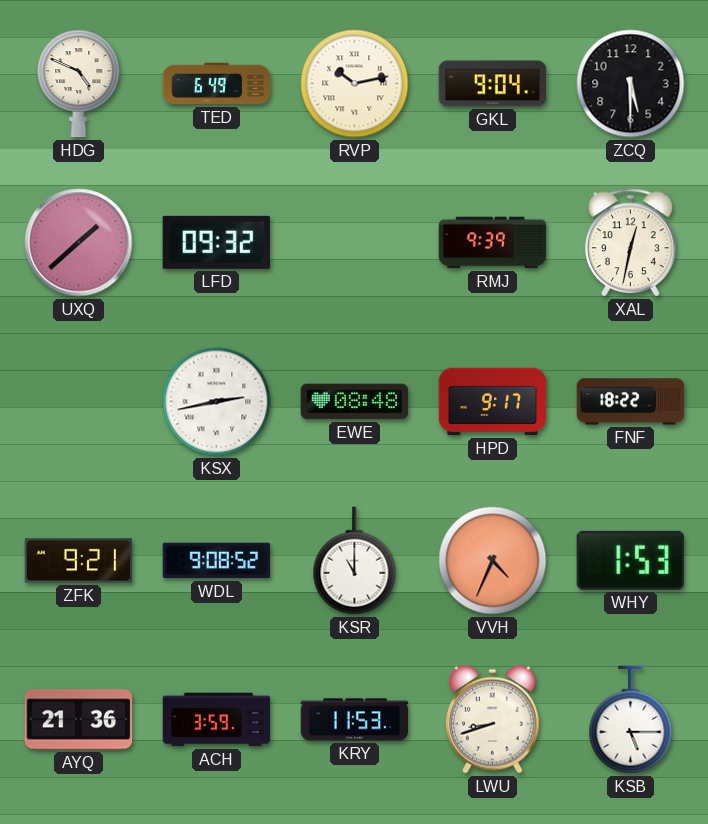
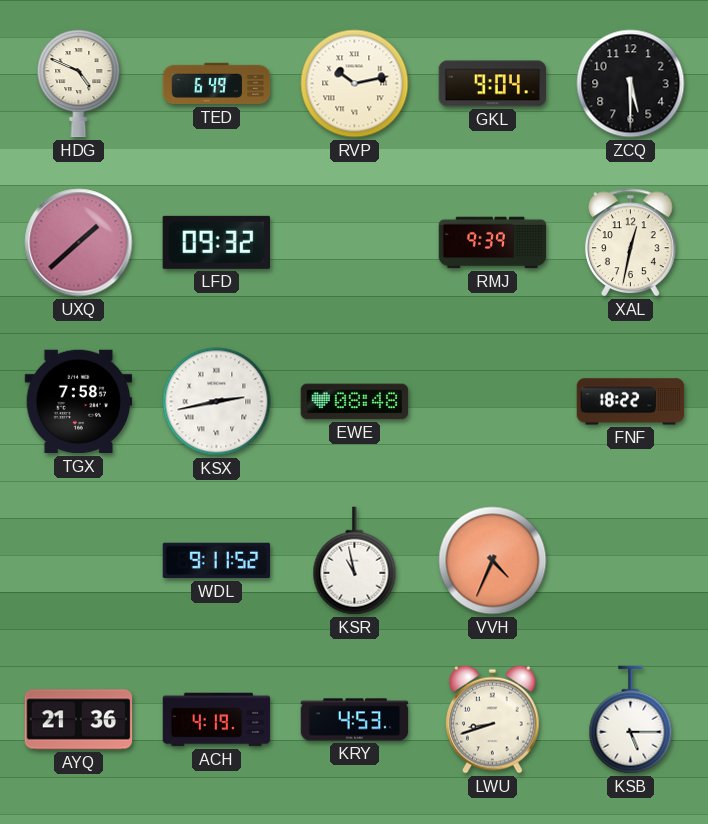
TGX: none -> 7:58
HPD: 9:17 -> none
ZFK: 9:21 -> none
WDL: 9:08 -> 9:11
KSR: 11:00 -> 10:58
WHY: 1:53 -> none
ACH: 3:59 -> 4:19
KRY: 11:53 -> 4:53
